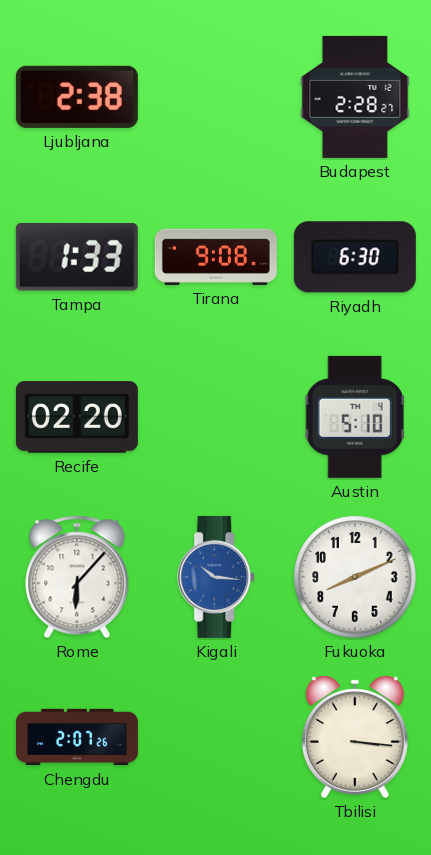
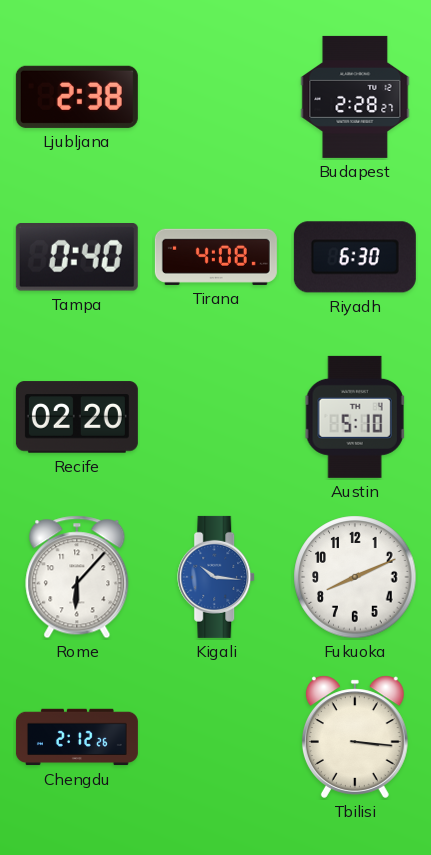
Tampa: 1:33 -> 0:40
Tirana: 9:08 -> 4:08
Chengdu: 2:07 -> 2:12
